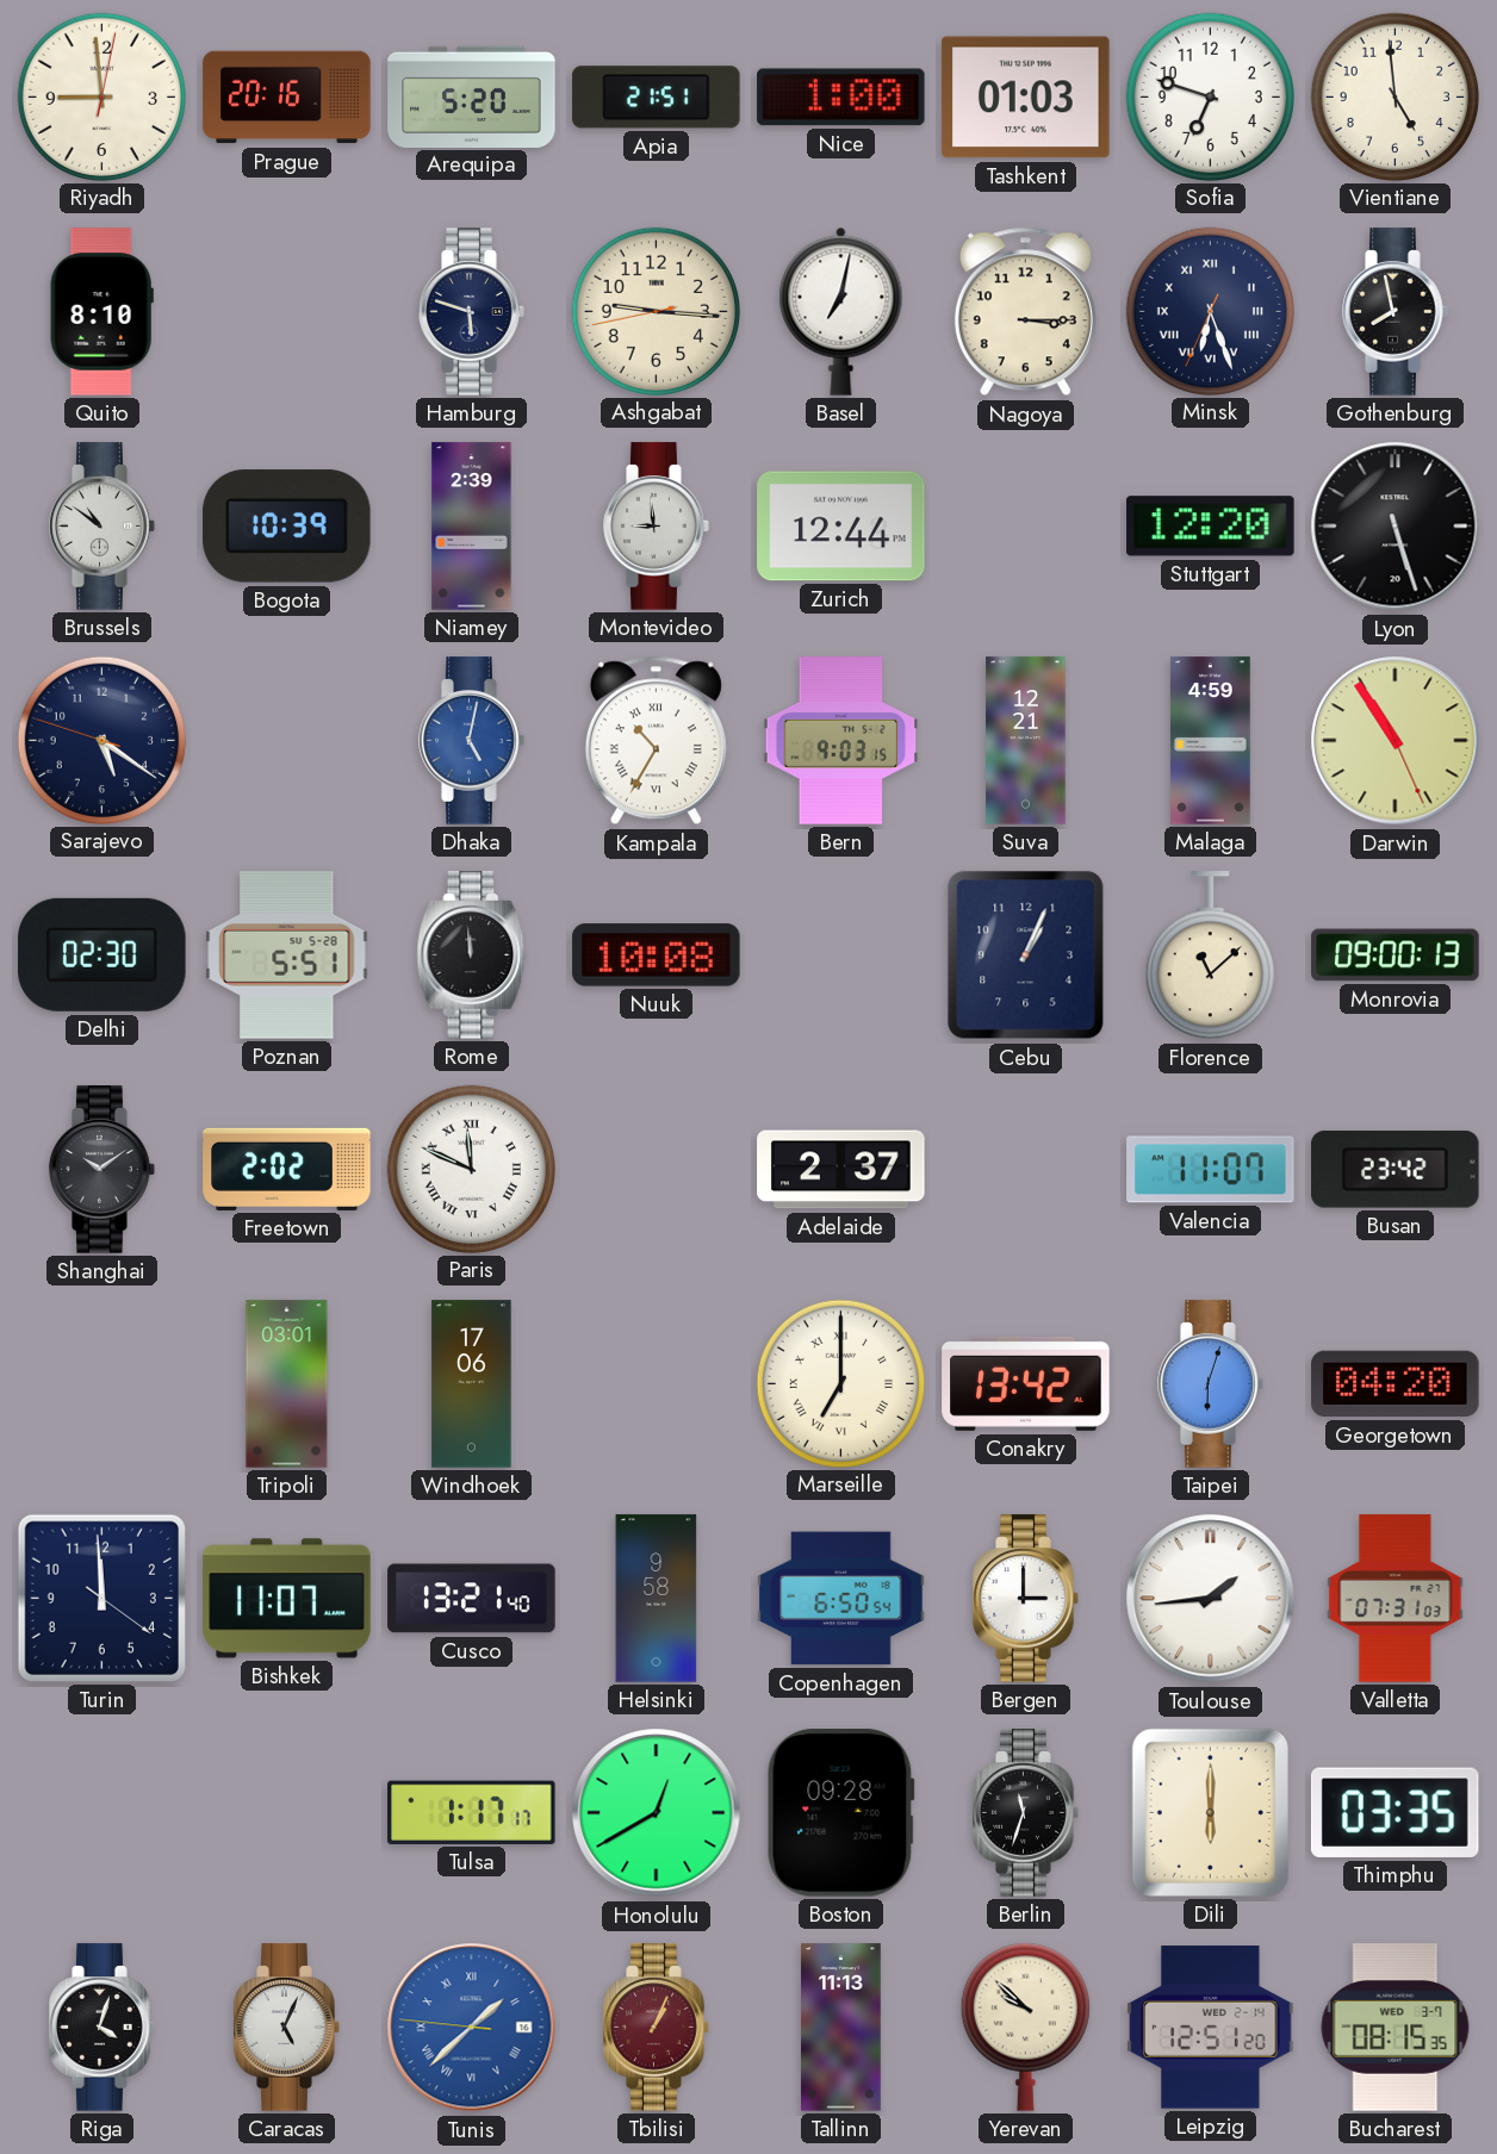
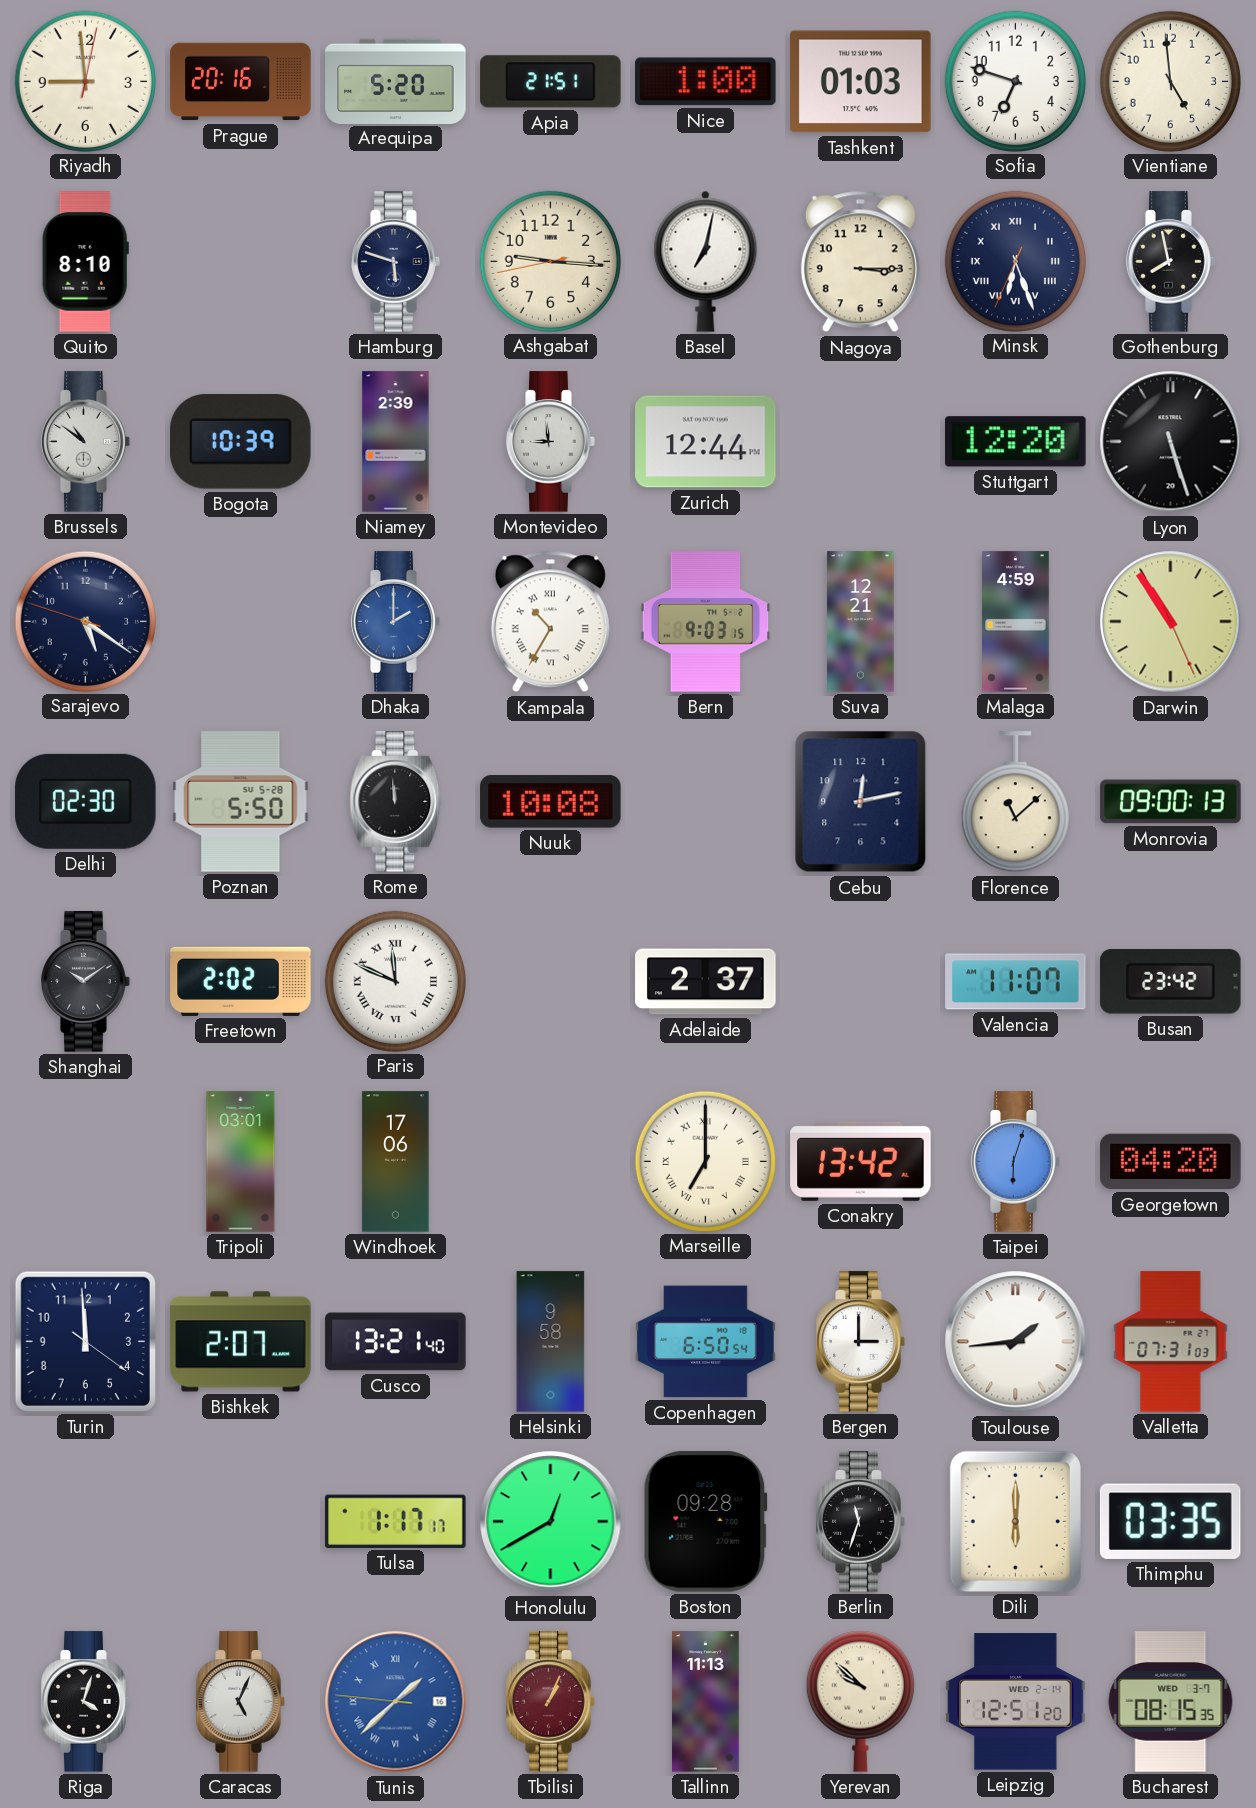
Dhaka: 5:02 -> 2:00
Poznan: 5:51 -> 5:50
Cebu: 1:04 -> 12:13
Bishkek: 11:07 -> 2:07
